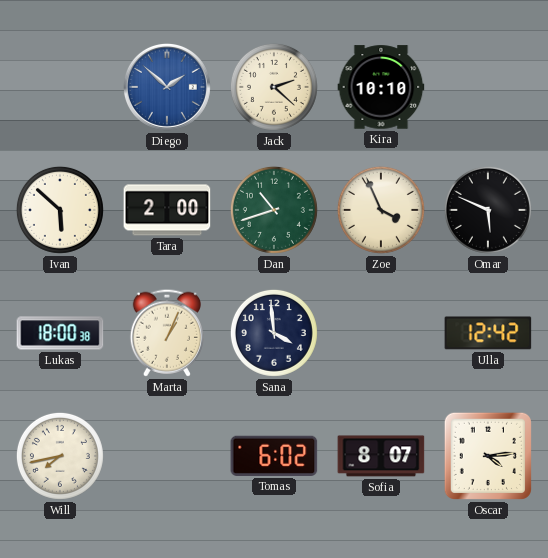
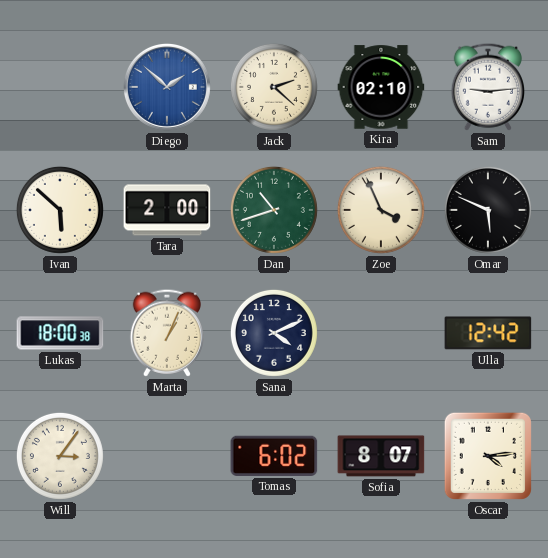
Kira: 10:10 -> 02:10
Sam: none -> 9:14
Sana: 3:59 -> 4:11
Will: 7:43 -> 3:06
